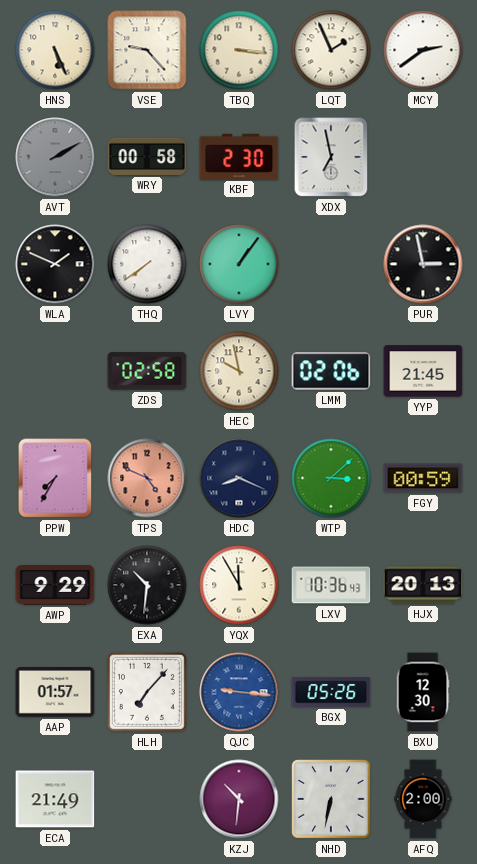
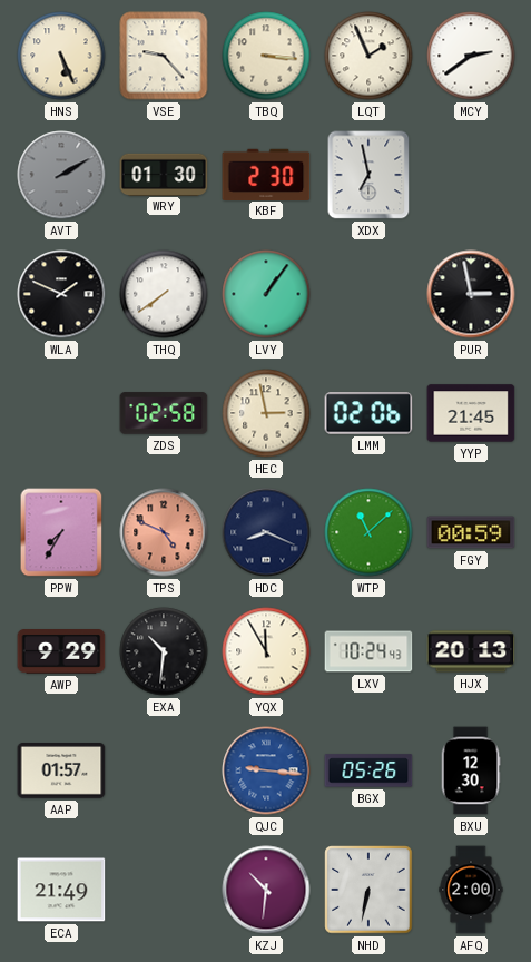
WRY: 00:58 -> 01:30
HEC: 9:58 -> 2:58
WTP: 3:08 -> 11:08
LXV: 10:36 -> 10:24
HLH: 7:07 -> none
